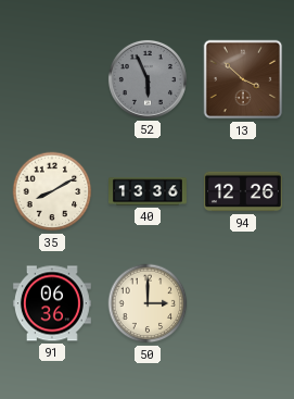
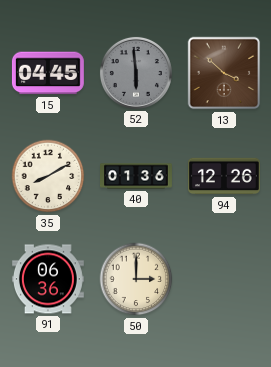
15: none -> 04:45
52: 5:56 -> 5:59
40: 13:36 -> 01:36
